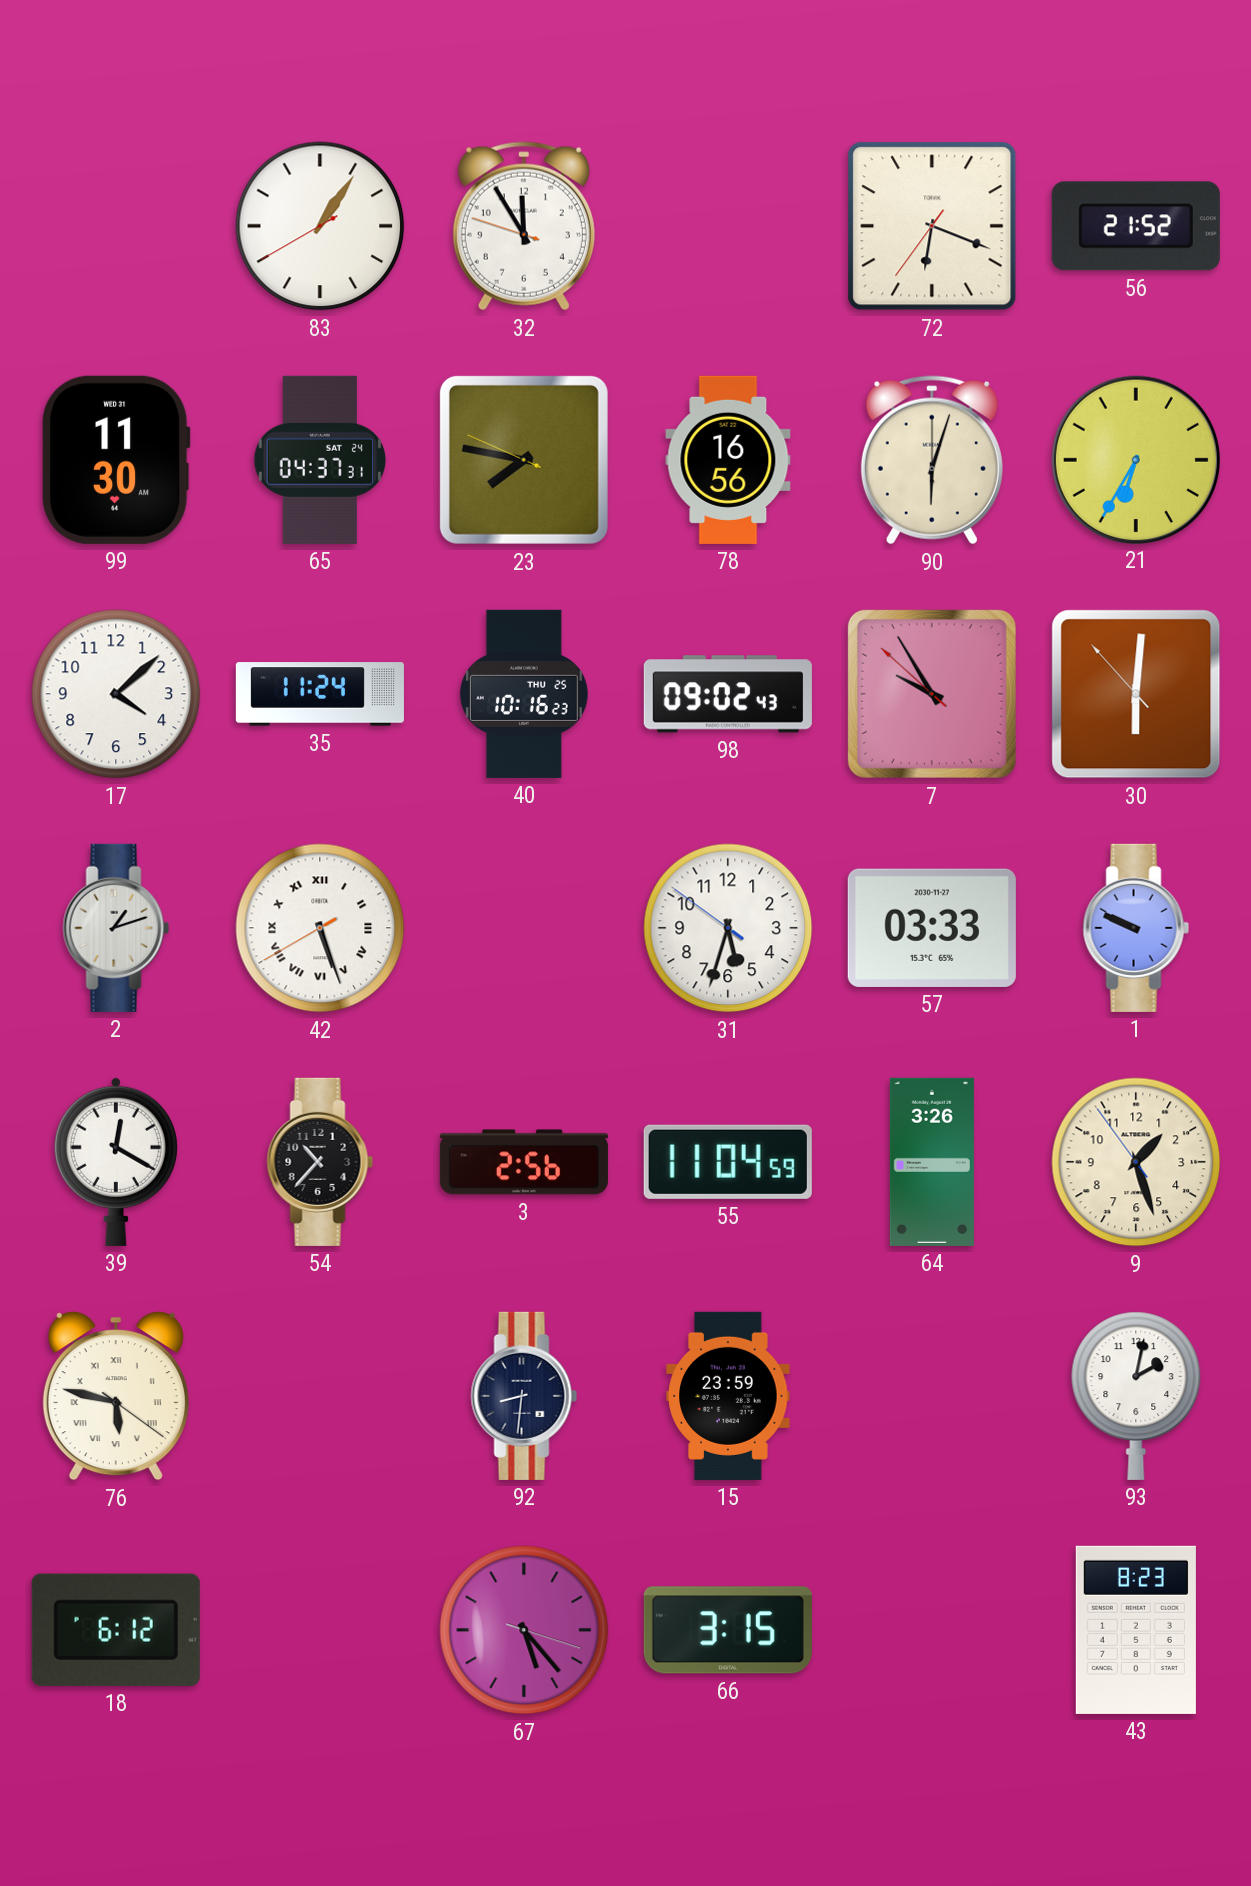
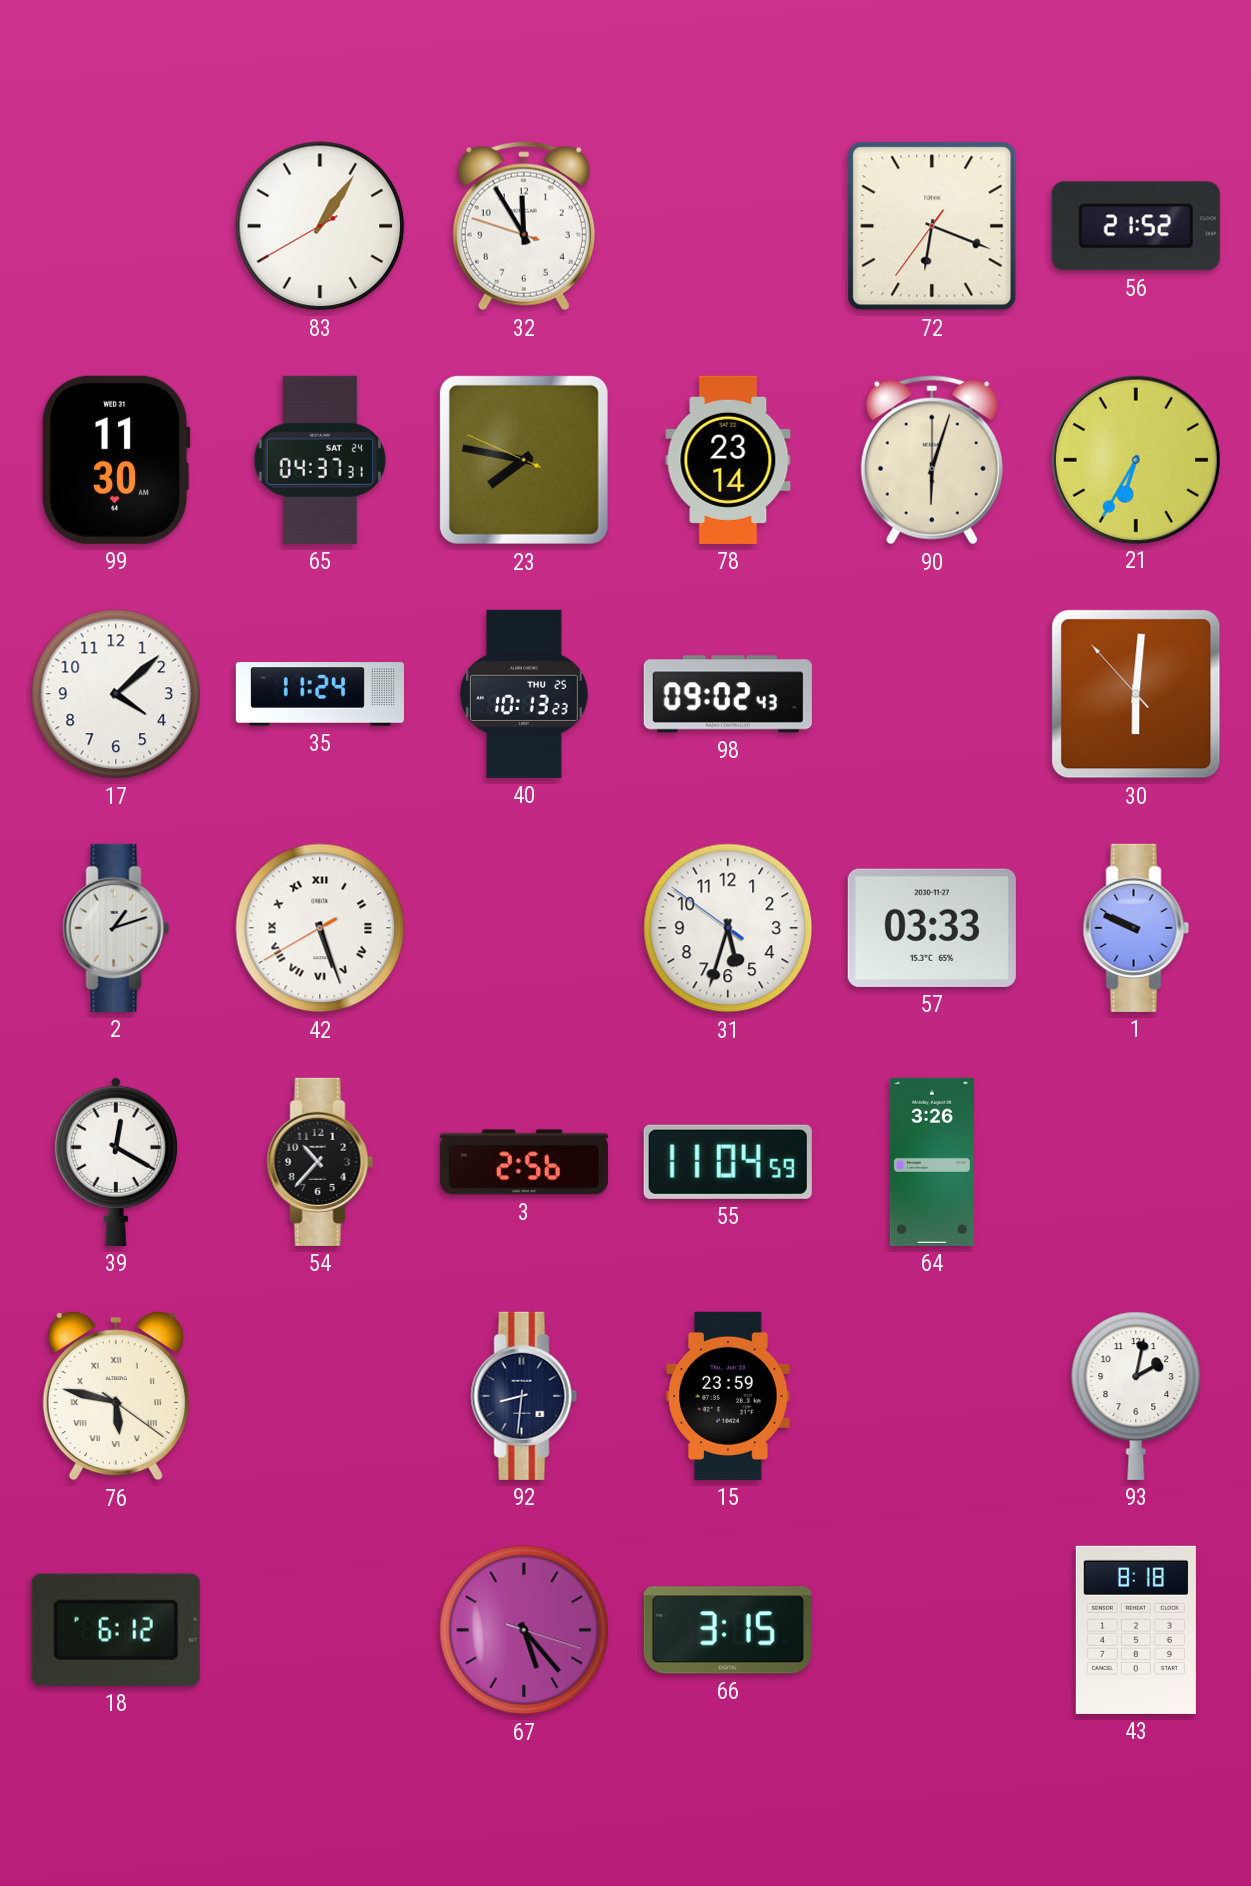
78: 16:56 -> 23:14
40: 10:16 -> 10:13
7: 9:54 -> none
9: 1:26 -> none
43: 8:23 -> 8:18
